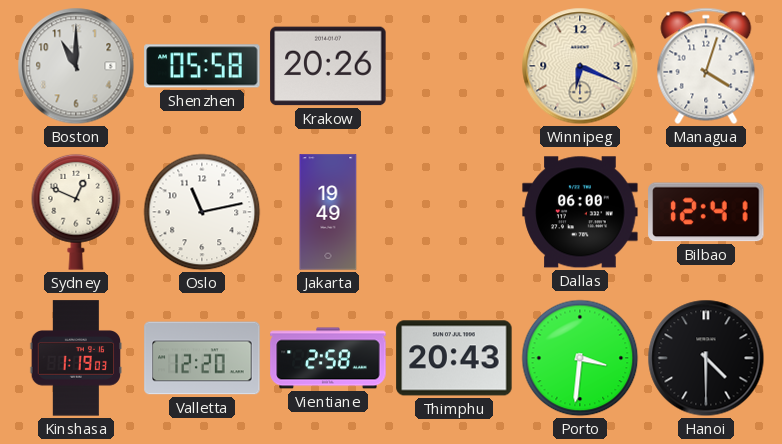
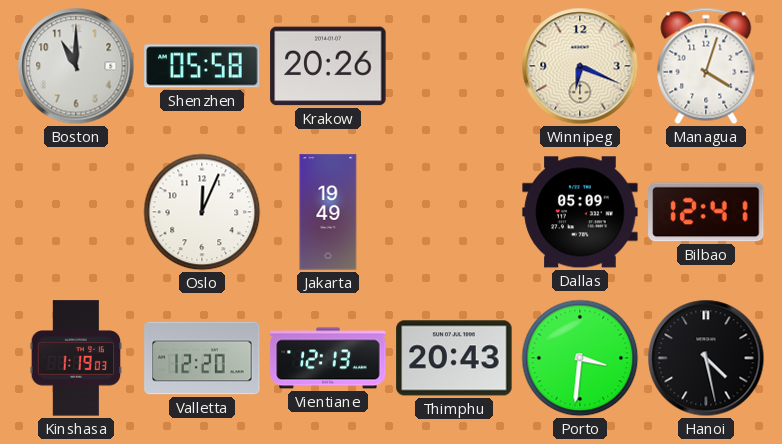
Sydney: 12:49 -> none
Oslo: 11:13 -> 12:04
Dallas: 06:00 -> 05:09
Vientiane: 2:58 -> 12:13
Hanoi: 4:30 -> 4:28
